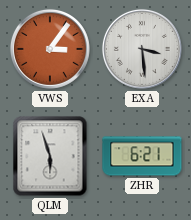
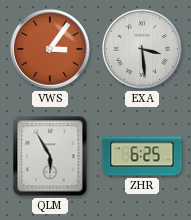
QLM: 5:57 -> 5:55
ZHR: 6:21 -> 6:25
